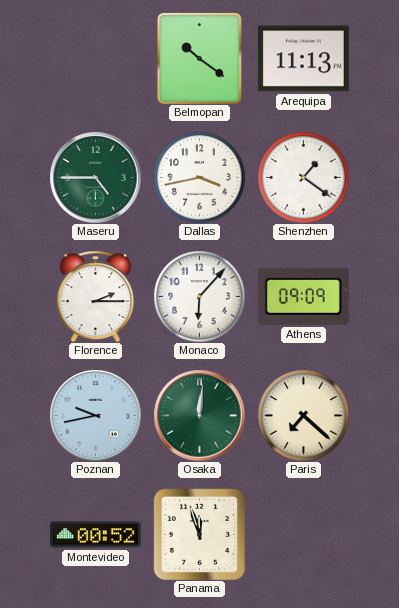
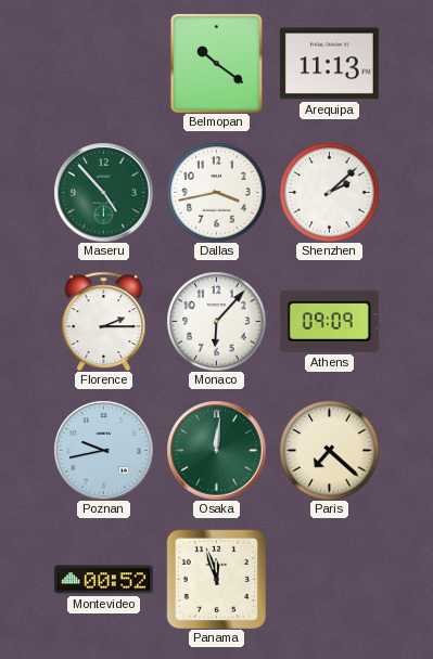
Maseru: 4:45 -> 4:53
Shenzhen: 1:21 -> 2:08
